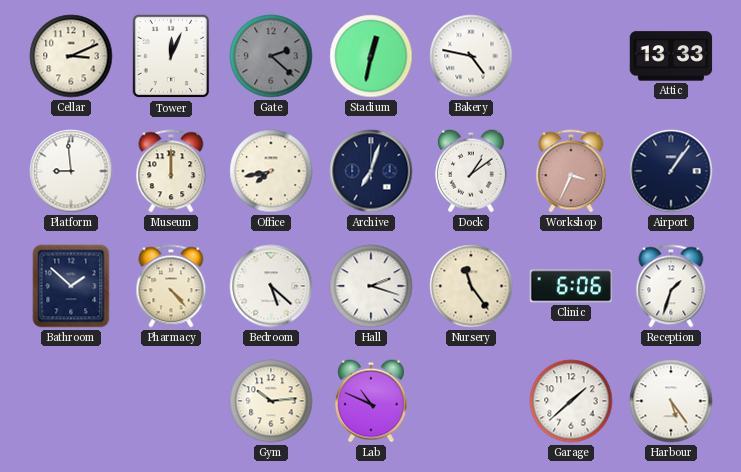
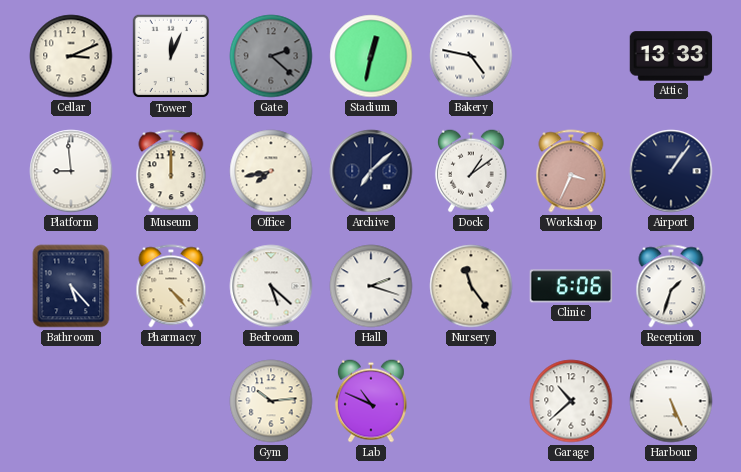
Archive: 7:03 -> 7:08
Bathroom: 1:52 -> 5:23
Garage: 1:38 -> 10:38
Harbour: 5:24 -> 5:26
